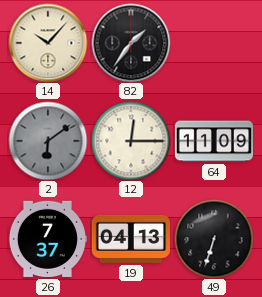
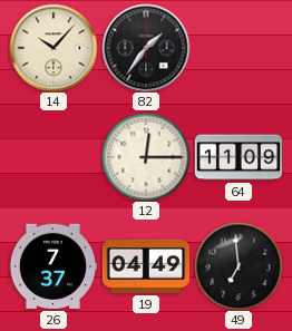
2: 6:09 -> none
19: 04:13 -> 04:49
49: 6:33 -> 6:59
